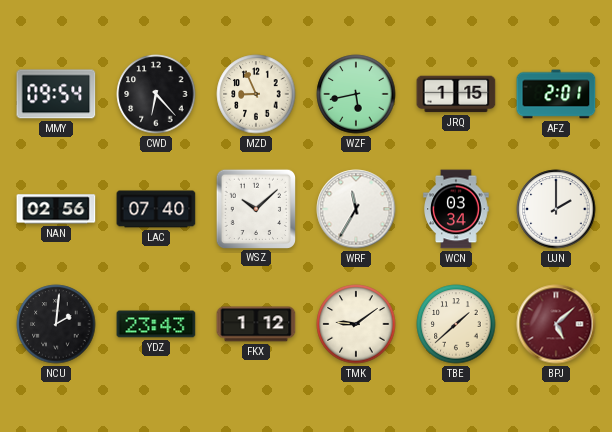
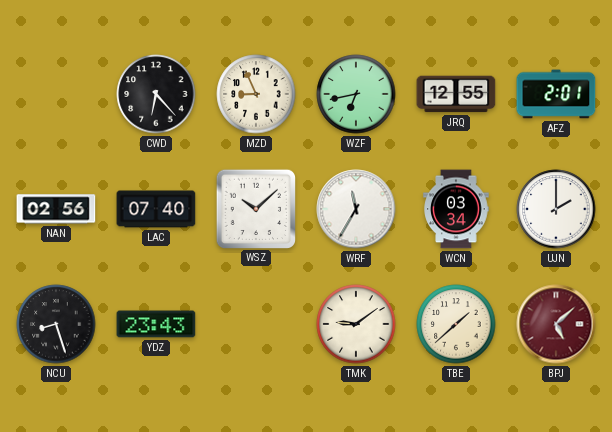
MMY: 09:54 -> none
WZF: 5:43 -> 6:43
JRQ: 1:15 -> 12:55
NCU: 2:01 -> 8:27
FKX: 1:12 -> none
